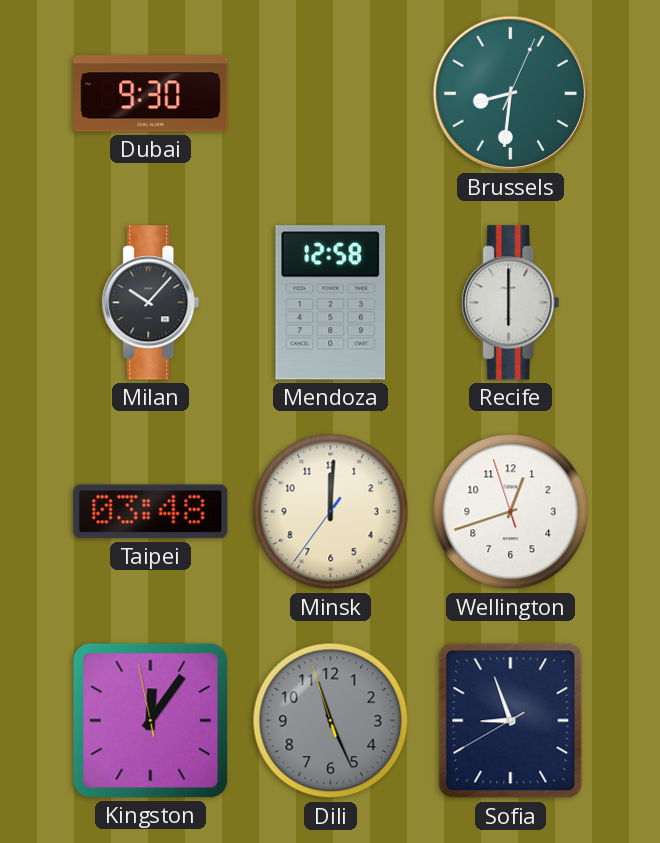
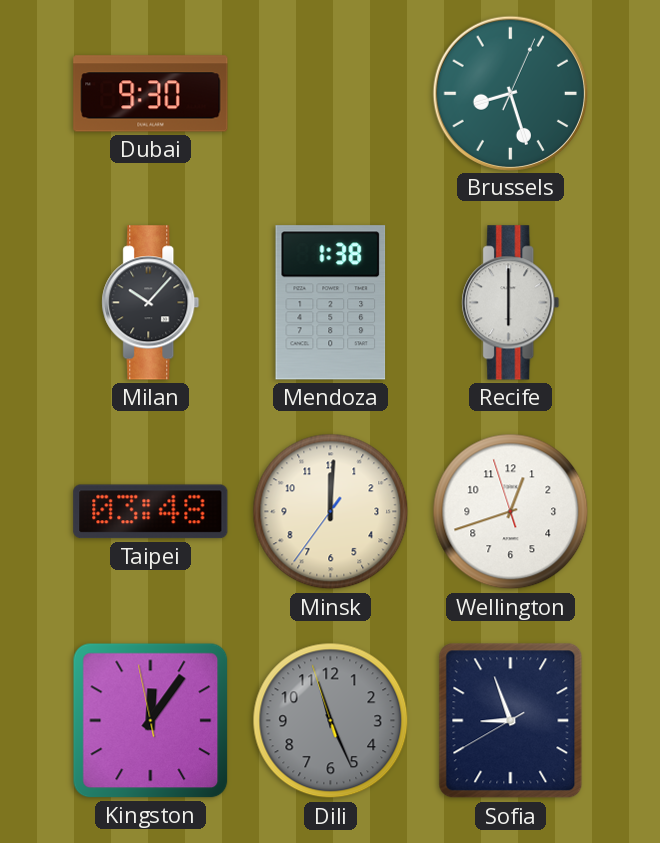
Brussels: 8:31 -> 8:27
Mendoza: 12:58 -> 1:38
